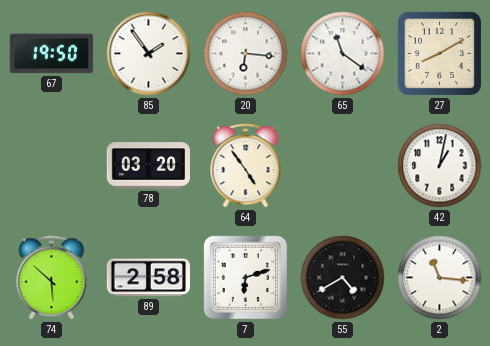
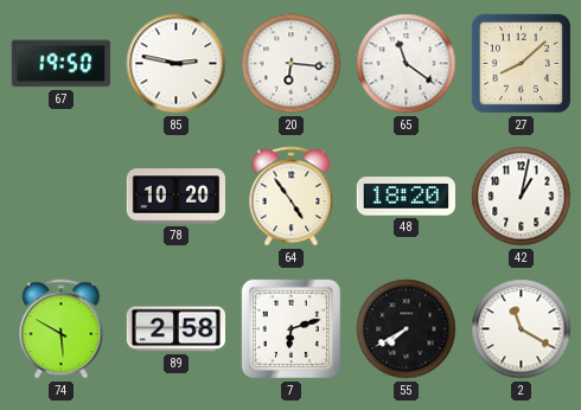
85: 1:54 -> 2:47
27: 8:10 -> 8:08
78: 03:20 -> 10:20
48: none -> 18:20
74: 5:52 -> 5:50
55: 4:40 -> 7:40
2: 11:16 -> 11:20
